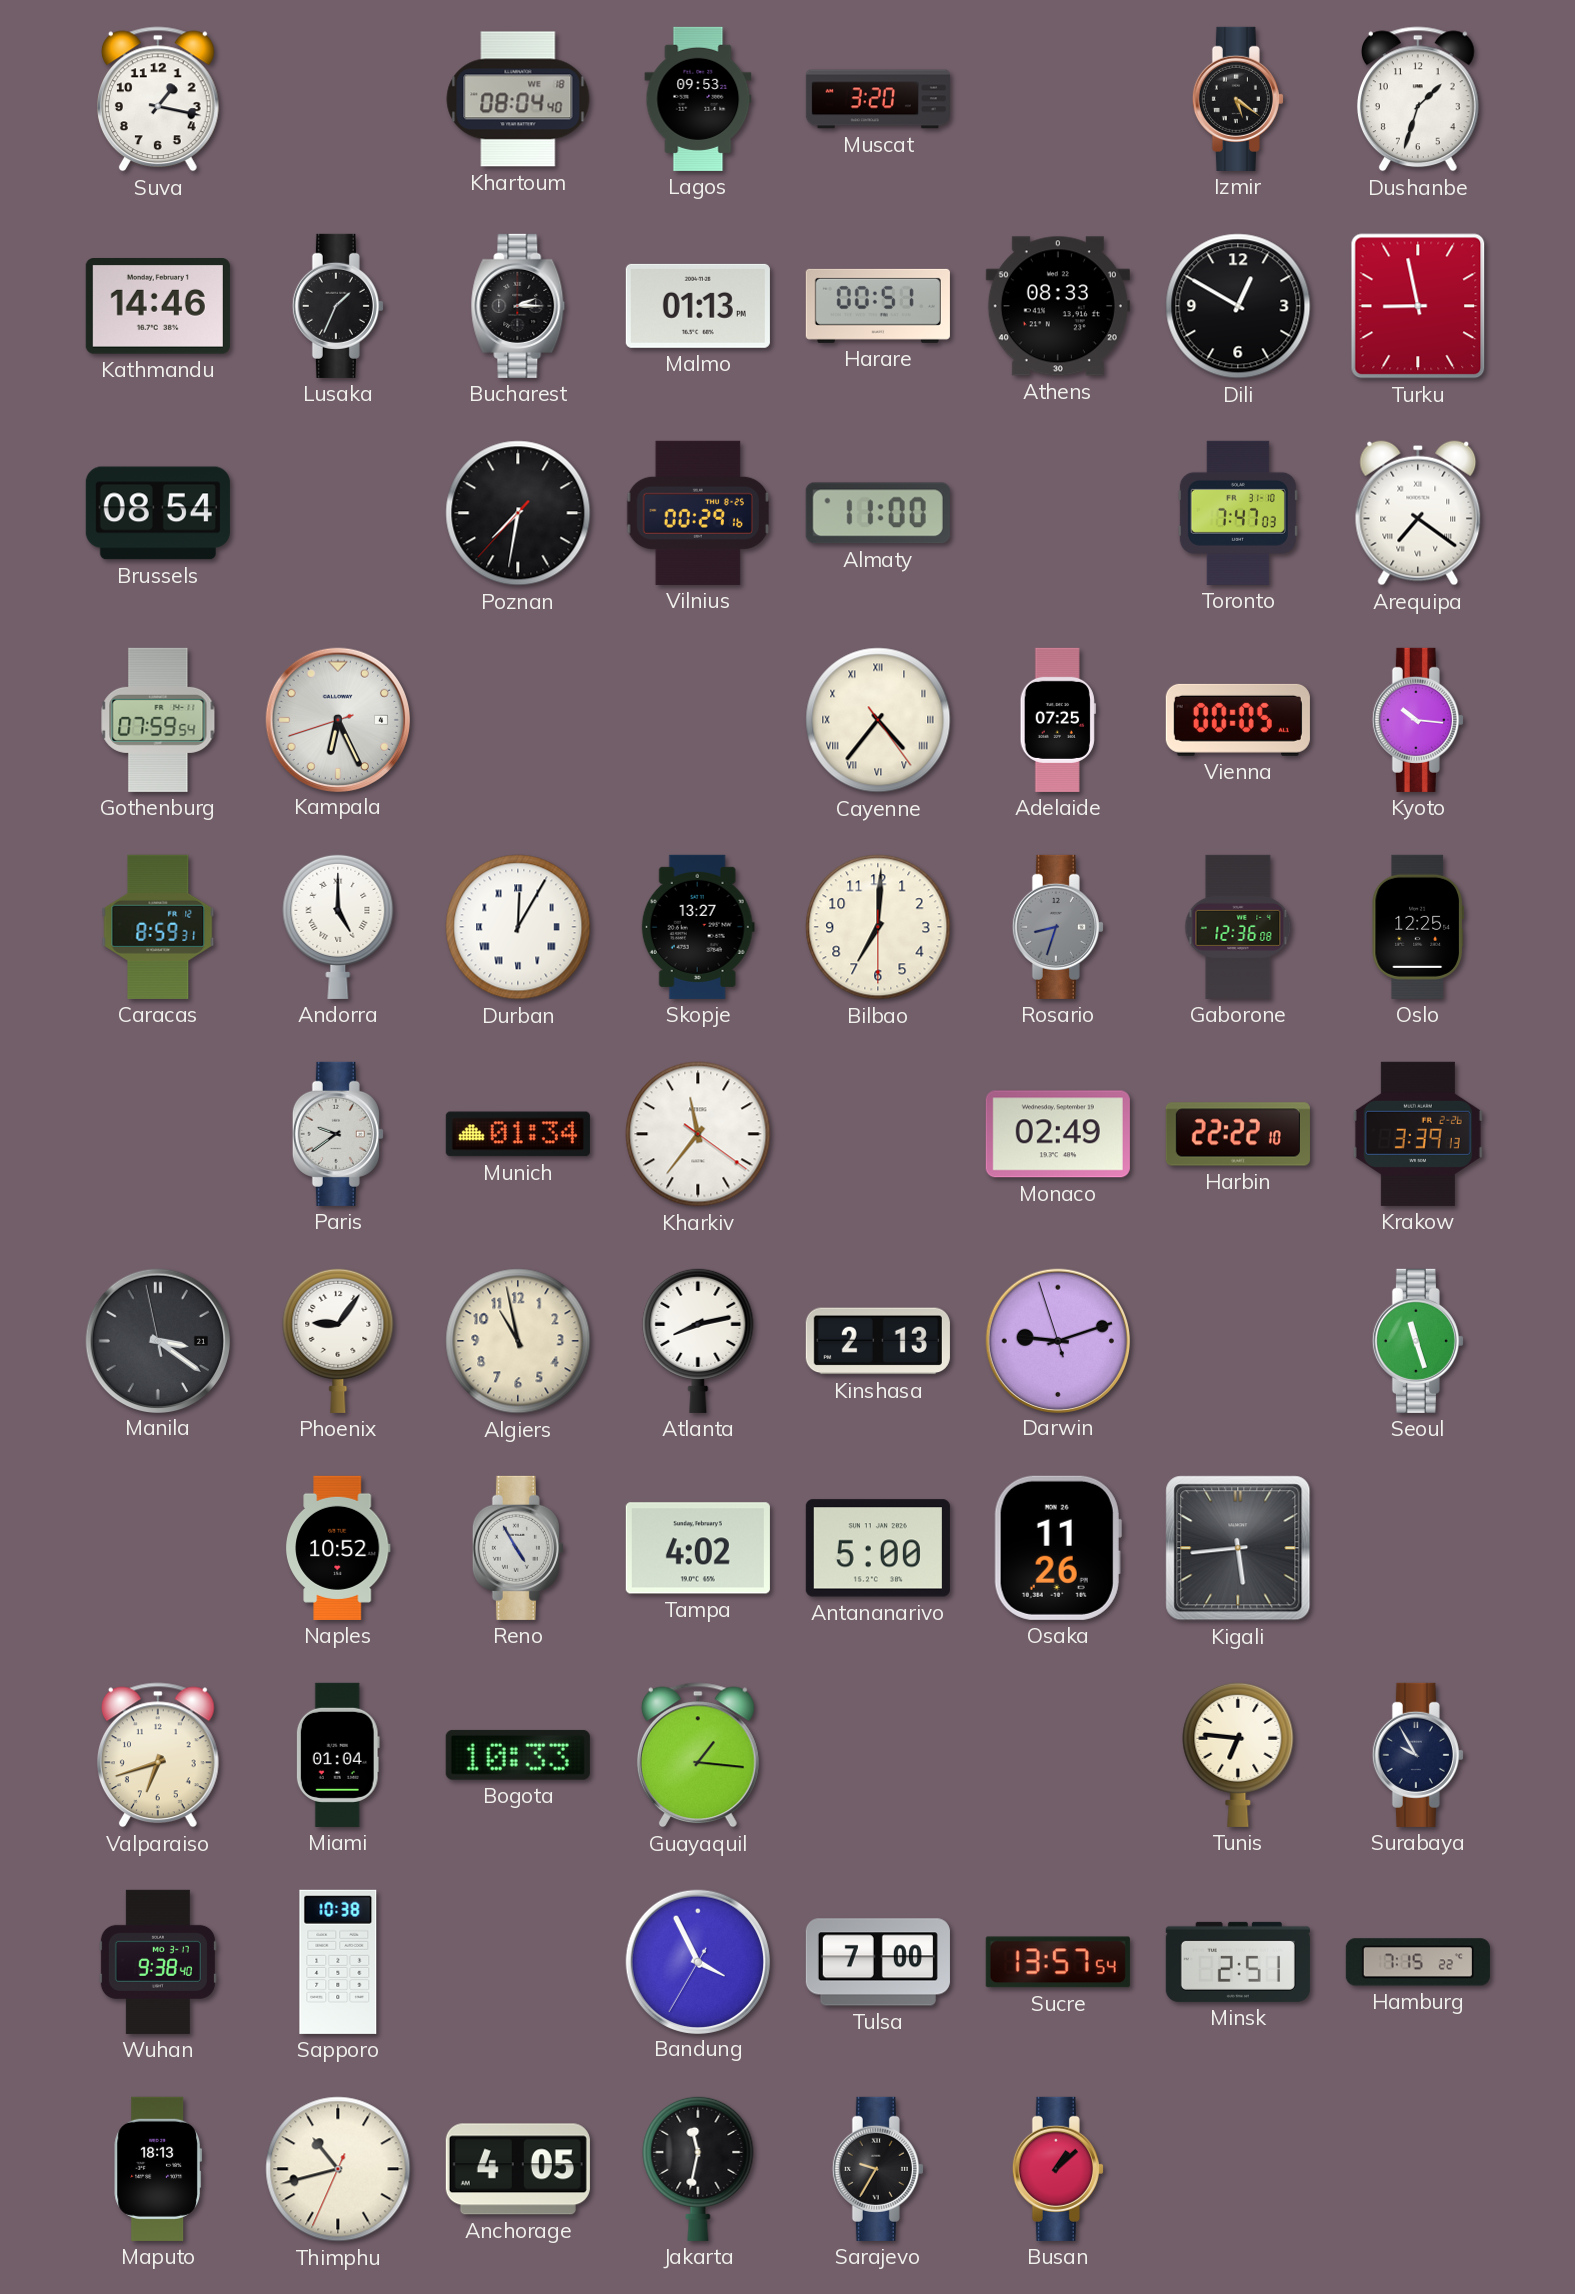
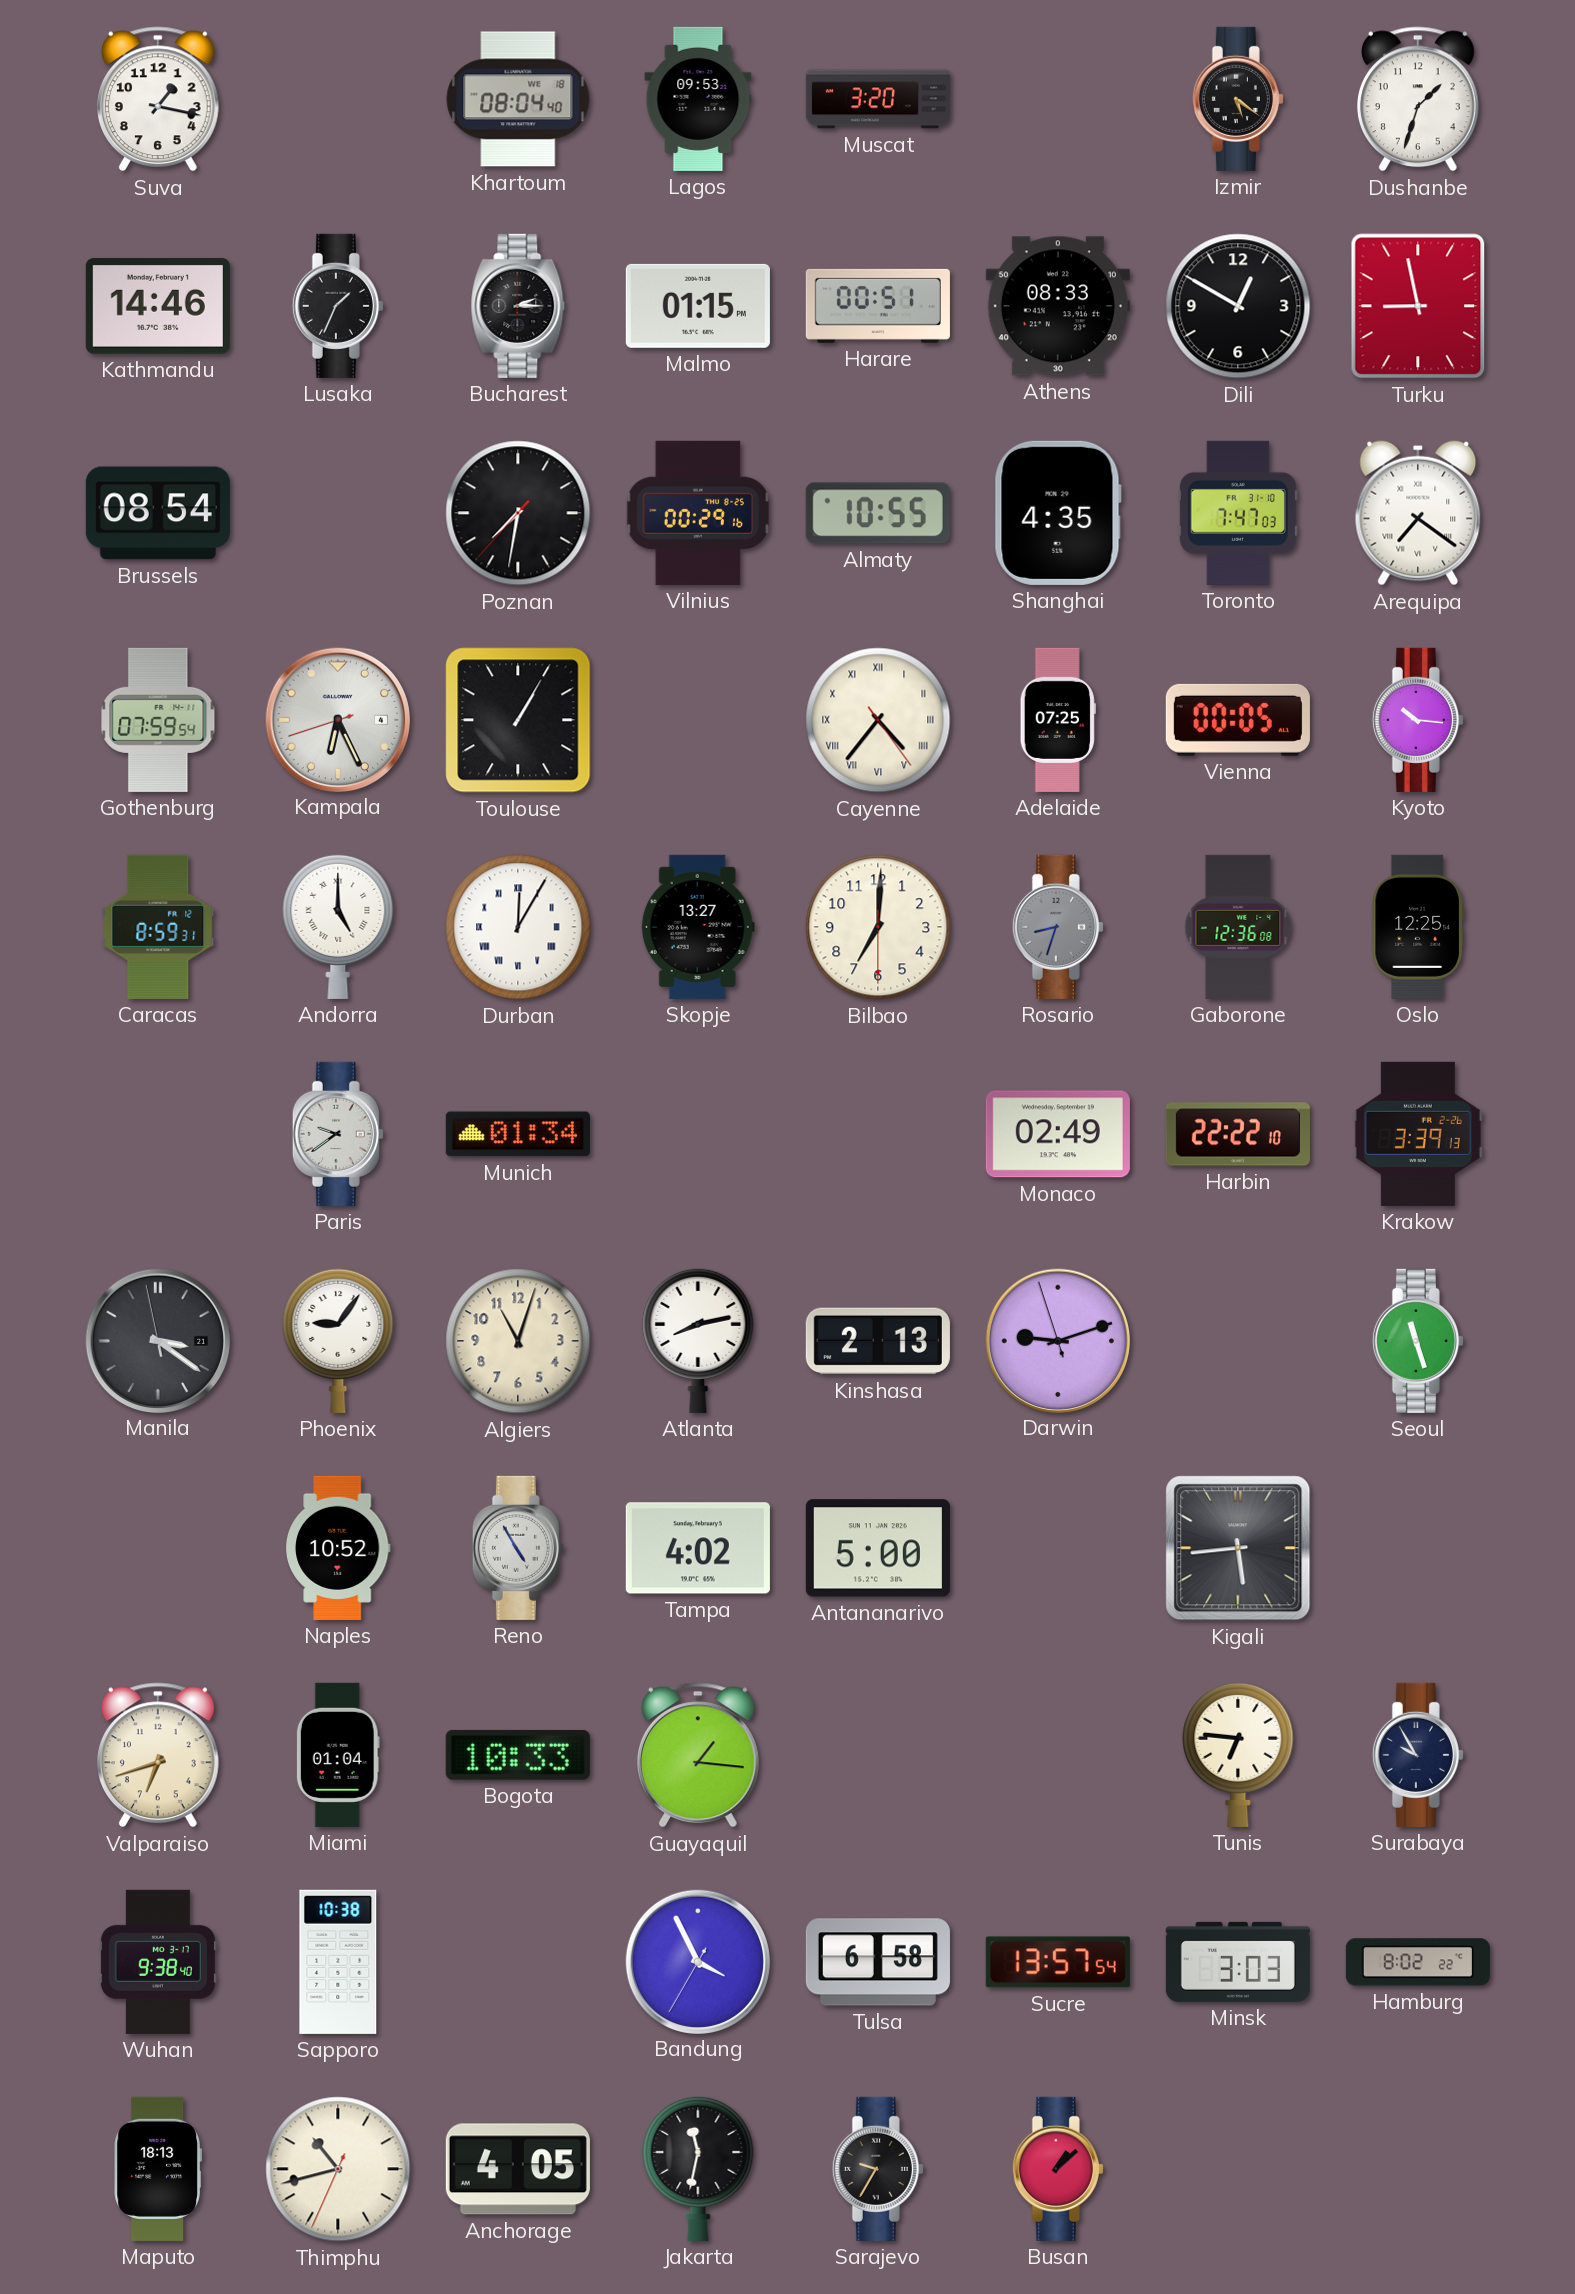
Malmo: 01:13 -> 01:15
Almaty: 11:00 -> 10:55
Shanghai: none -> 4:35
Toulouse: none -> 1:05
Kharkiv: 11:36 -> none
Algiers: 10:58 -> 11:03
Osaka: 11:26 -> none
Tulsa: 7:00 -> 6:58
Minsk: 2:51 -> 3:03
Hamburg: 7:15 -> 8:02
